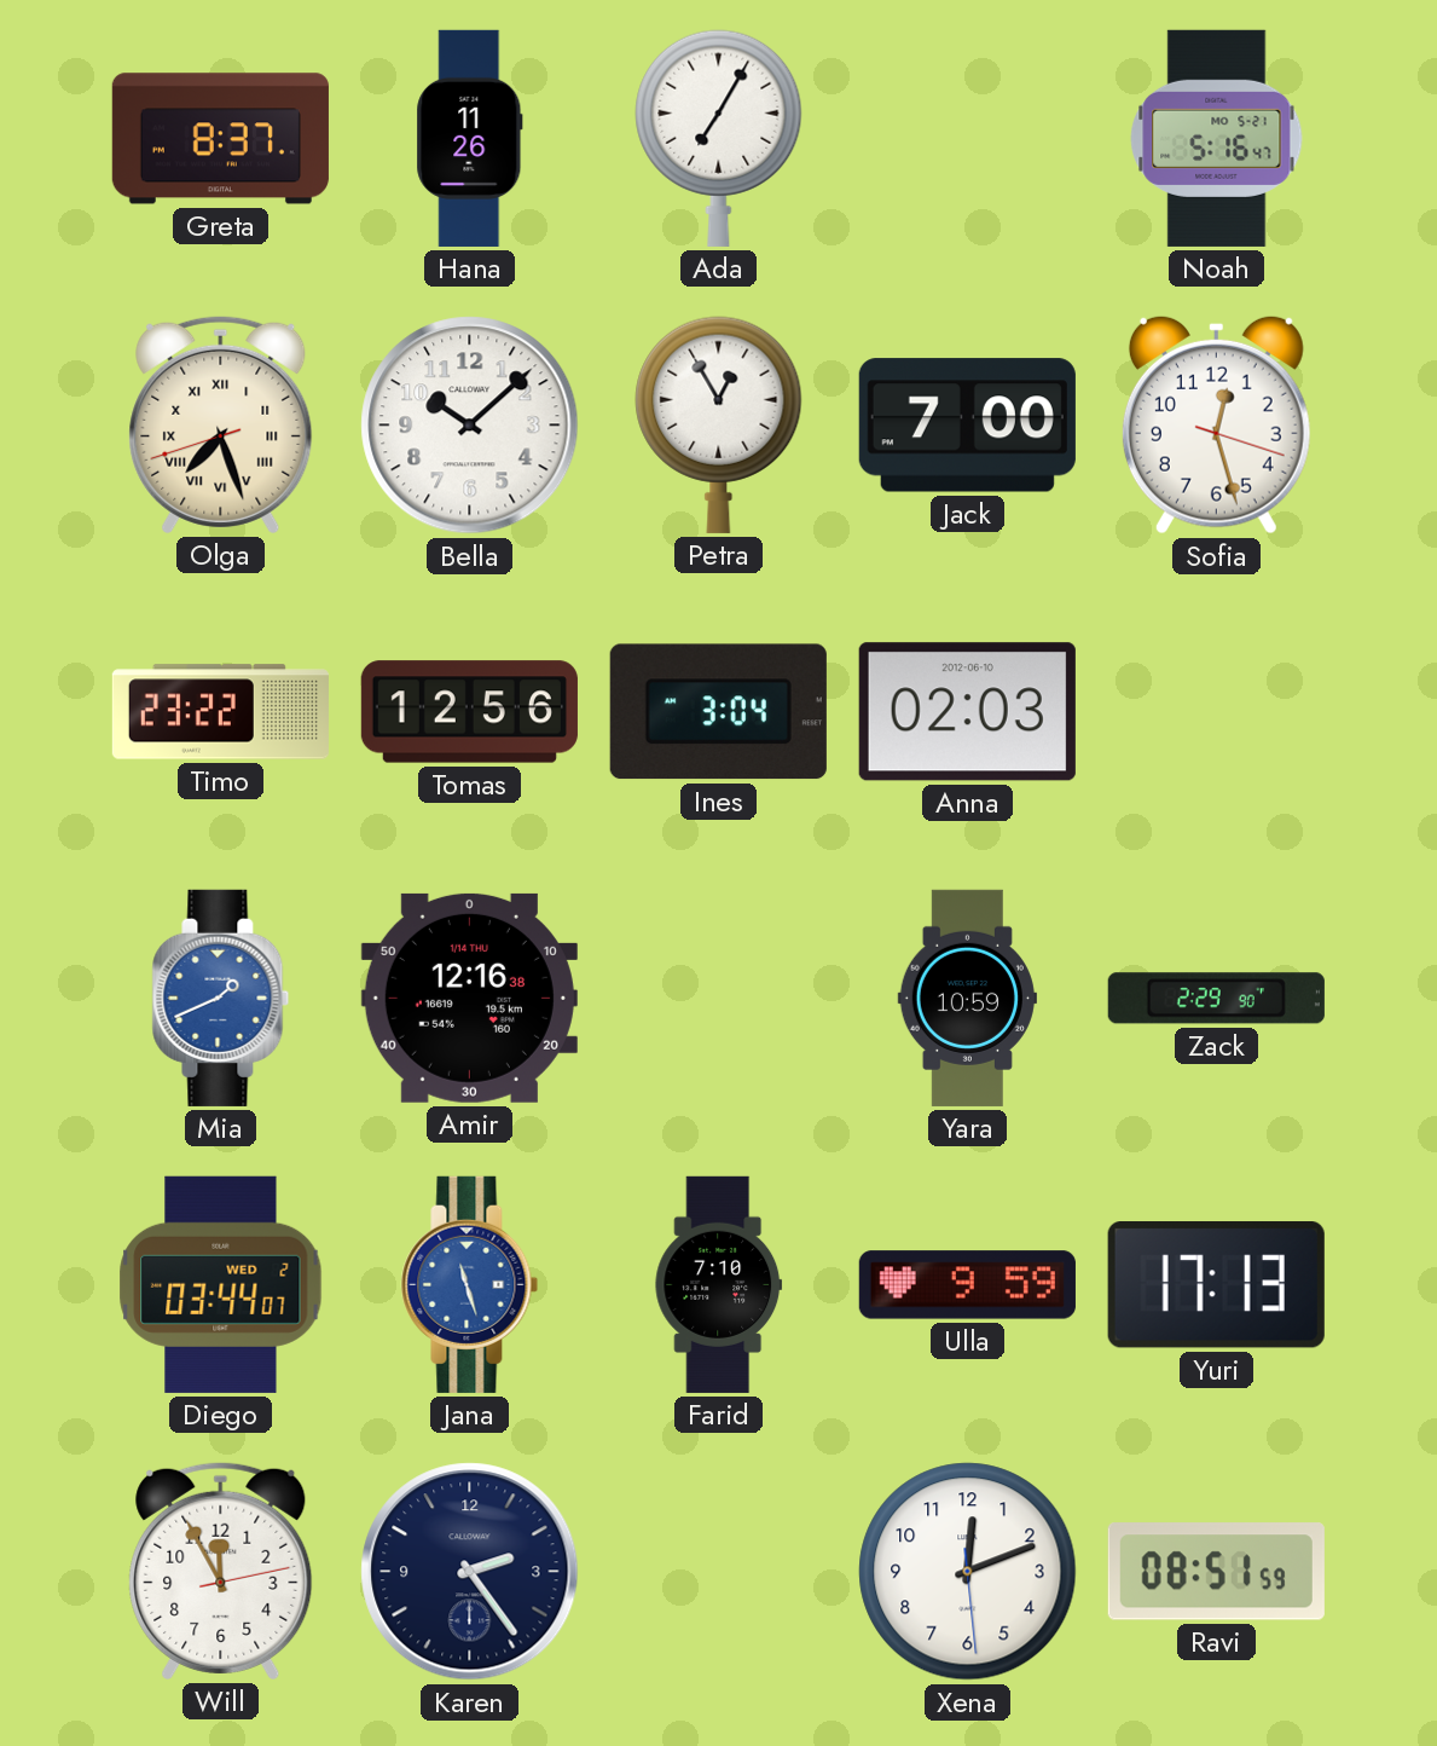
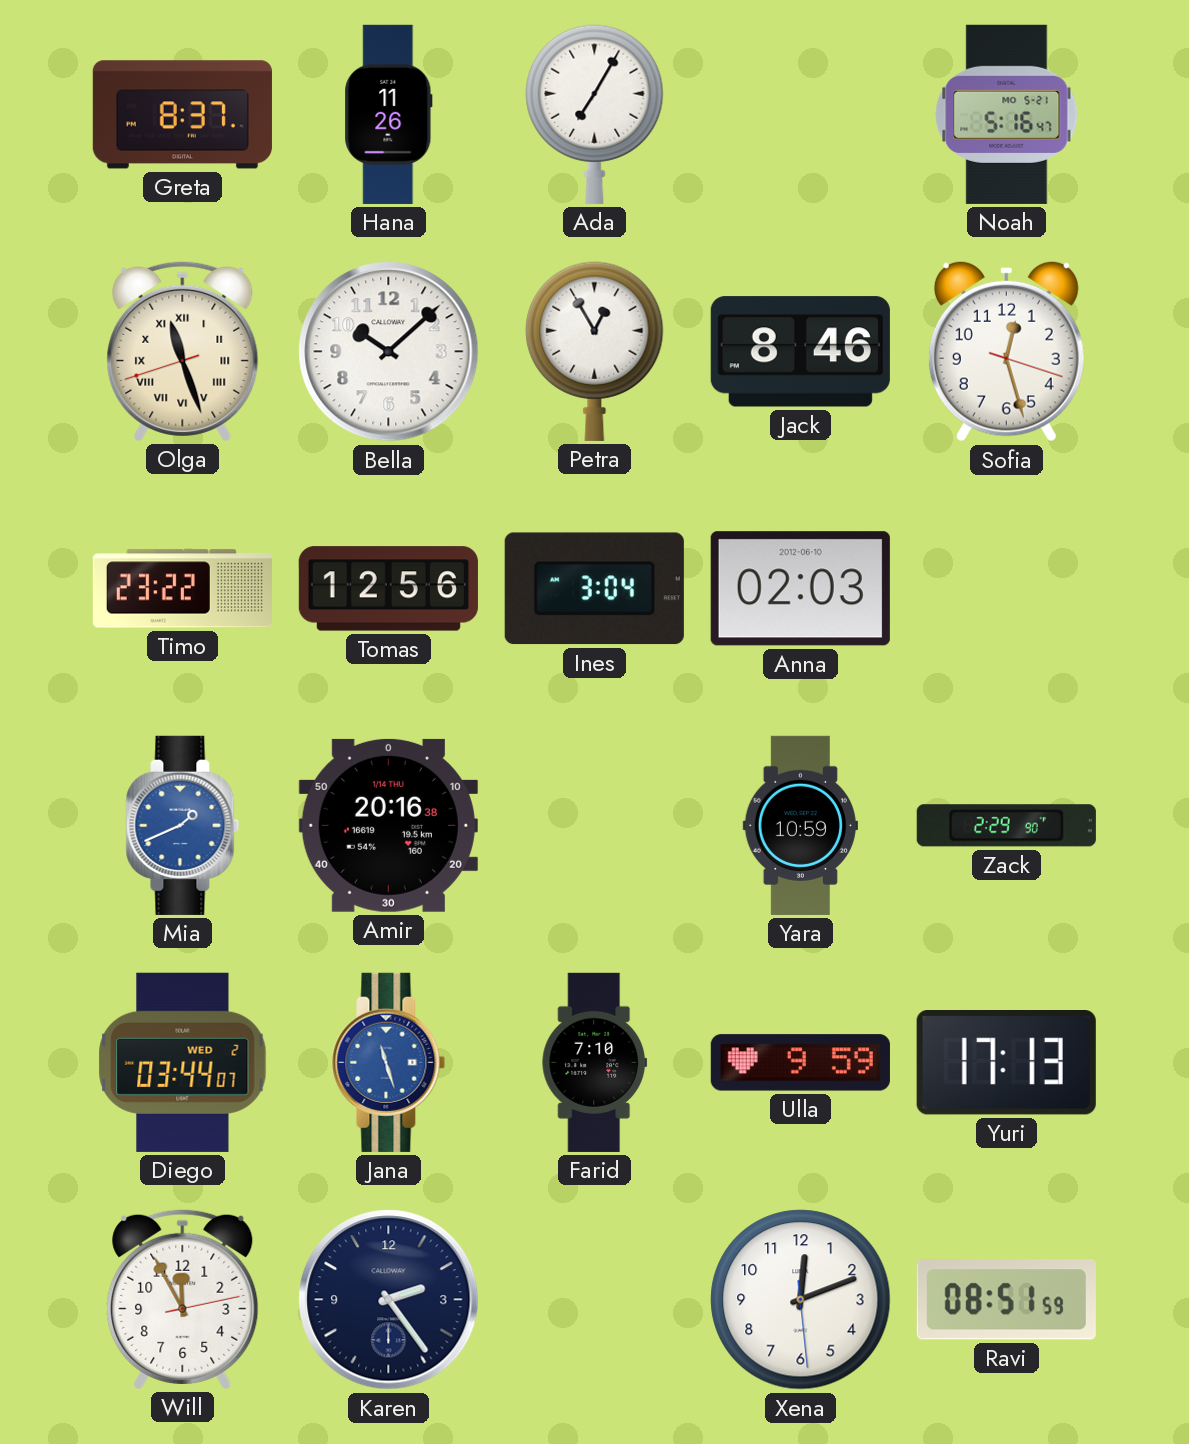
Olga: 7:26 -> 11:26
Jack: 7:00 -> 8:46
Amir: 12:16 -> 20:16
